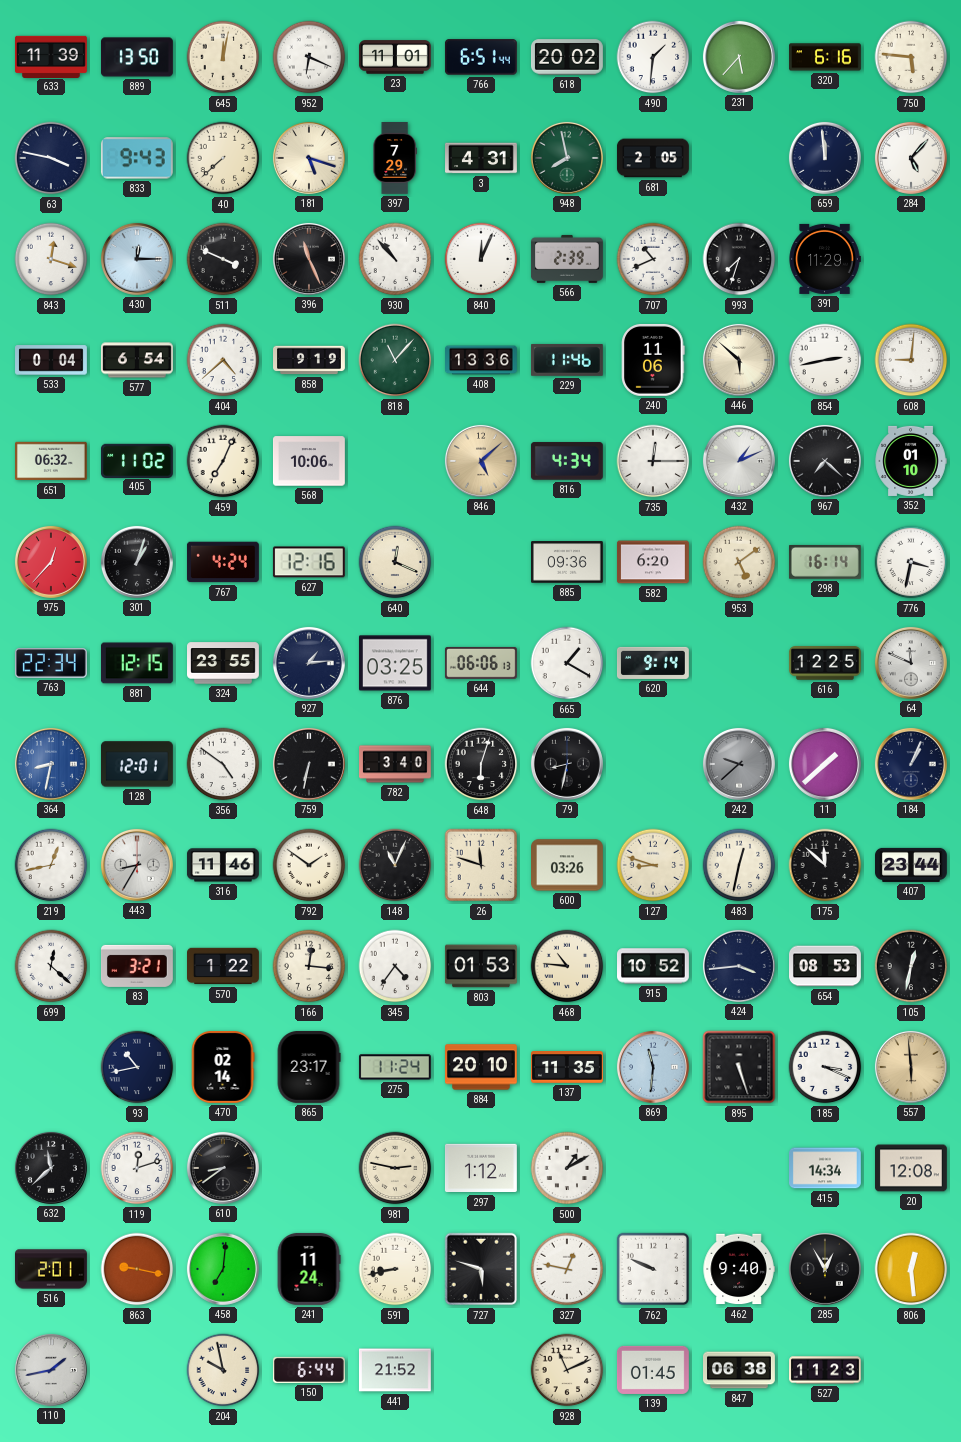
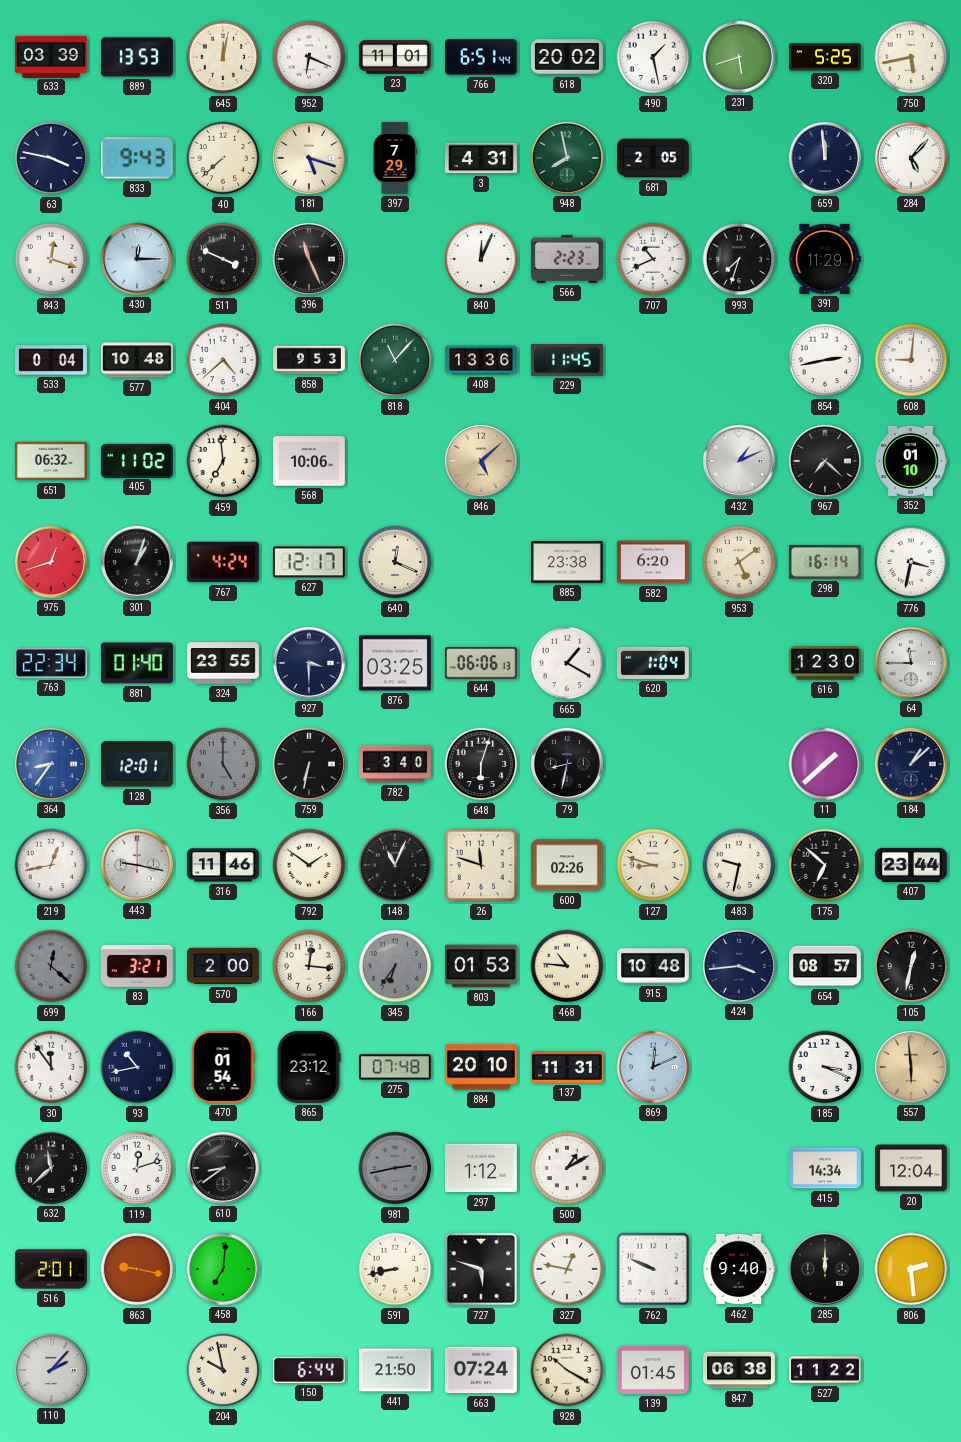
633: 11:39 -> 03:39
889: 13:50 -> 13:53
490: 1:31 -> 1:28
231: 5:37 -> 5:42
320: 6:16 -> 5:25
750: 5:46 -> 5:43
930: 10:53 -> none
566: 2:39 -> 2:23
577: 6:54 -> 10:48
858: 9:19 -> 9:53
229: 11:46 -> 11:45
240: 11:06 -> none
446: 5:52 -> none
459: 7:04 -> 6:59
816: 4:34 -> none
735: 12:15 -> none
975: 12:37 -> 12:42
627: 12:16 -> 12:17
885: 09:36 -> 23:38
881: 12:15 -> 01:40
927: 1:14 -> 3:30
620: 9:14 -> 1:04
616: 12:25 -> 12:30
64: 11:49 -> 11:45
364: 8:32 -> 8:36
356: 4:51 -> 5:00
356 dial: white -> grey
242: 9:38 -> none
184: 1:04 -> 1:08
443: 8:35 -> 9:17
600: 03:26 -> 02:26
483: 12:32 -> 9:32
175: 11:52 -> 6:52
699 dial: white -> grey
570: 1:22 -> 2:00
345: 4:36 -> 6:36
345 dial: white -> grey
915: 10:52 -> 10:48
654: 08:53 -> 08:57
30: none -> 11:54
470: 02:14 -> 01:54
865: 23:17 -> 23:12
275: 11:24 -> 07:48
137: 11:35 -> 11:31
869: 11:31 -> 12:11
895: 5:27 -> none
981: 2:47 -> 2:43
981 dial: cream -> grey
20: 12:08 -> 12:04
241: 11:24 -> none
285: 12:55 -> 12:00
806: 12:29 -> 2:29
110: 1:43 -> 2:07
441: 21:52 -> 21:50
663: none -> 07:24
928: 11:11 -> 10:20
527: 11:23 -> 11:22
